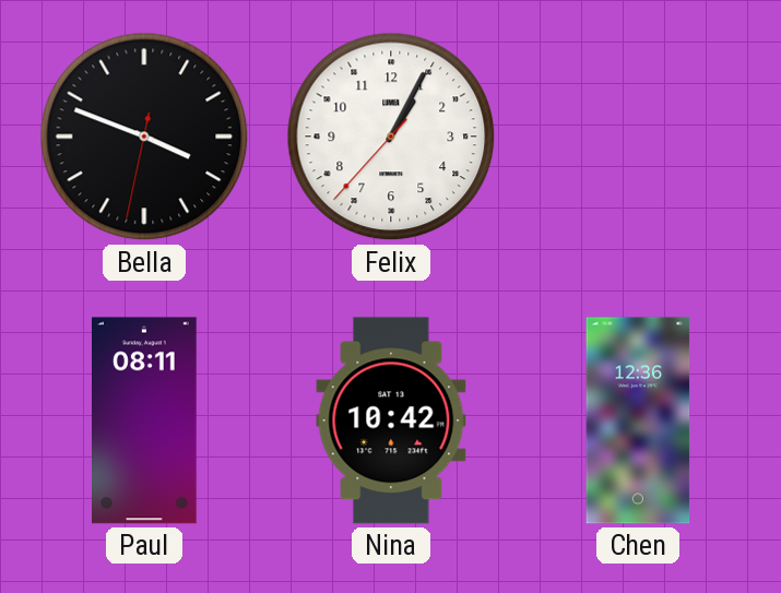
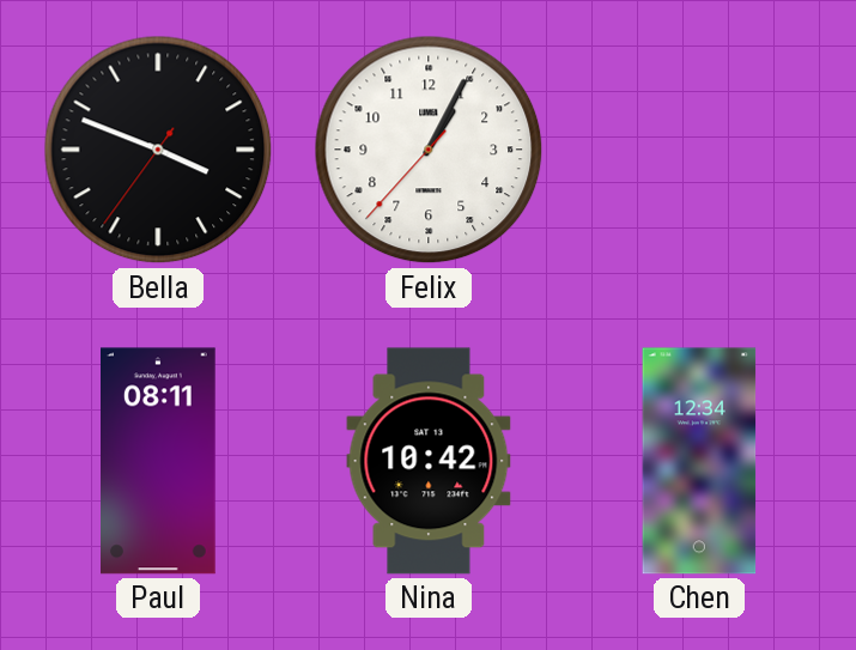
Bella: 3:48:32 -> 3:48:36
Chen: 12:36 -> 12:34
